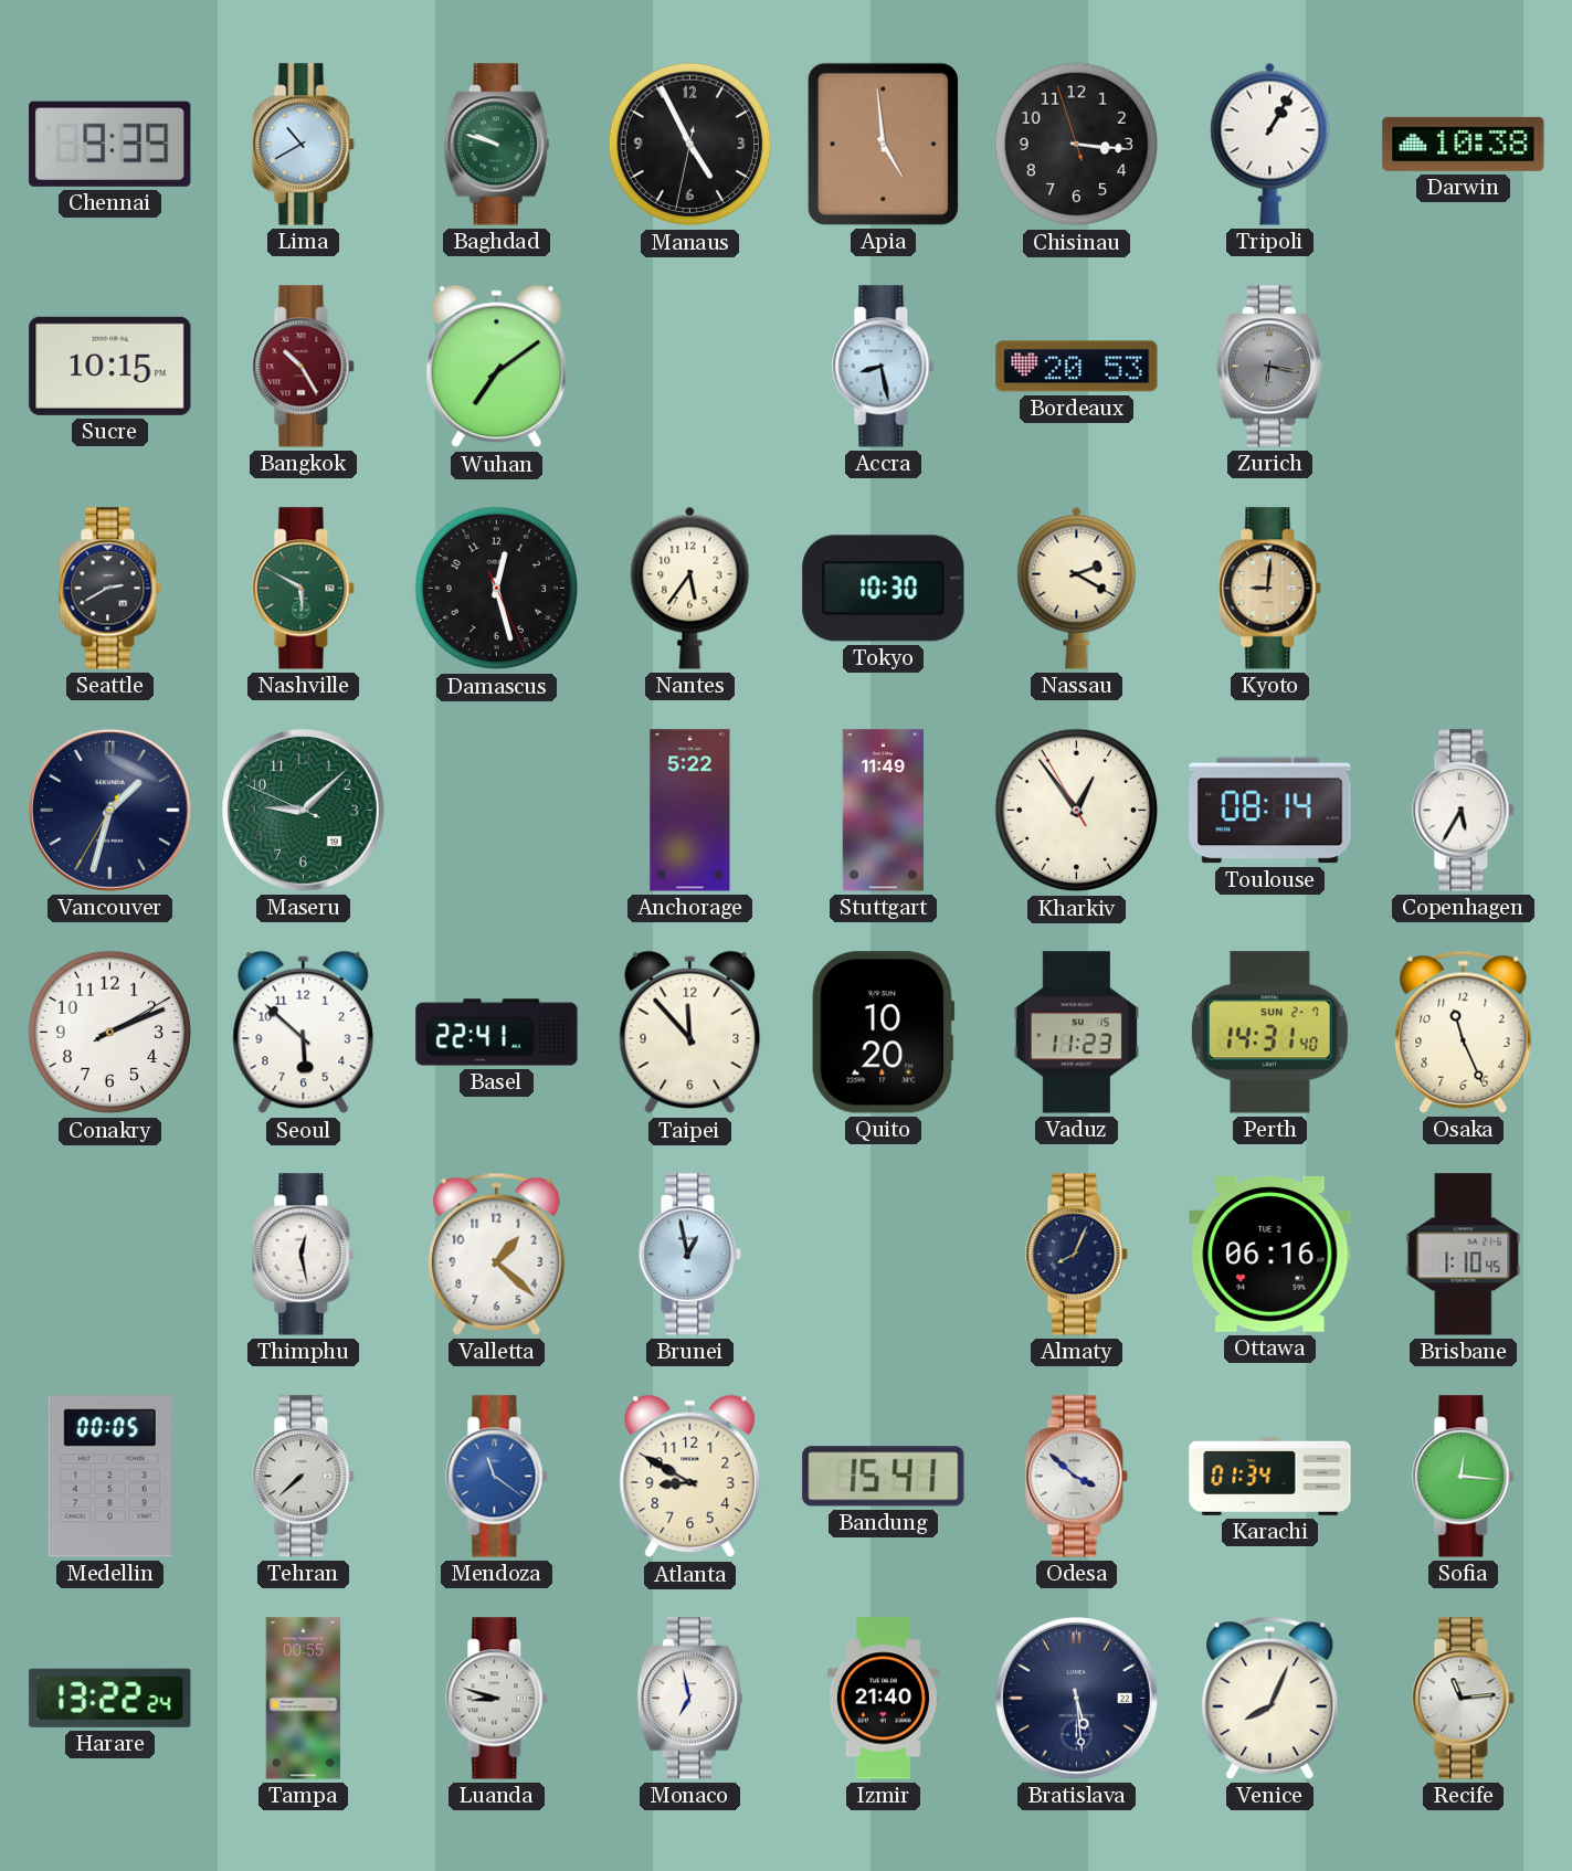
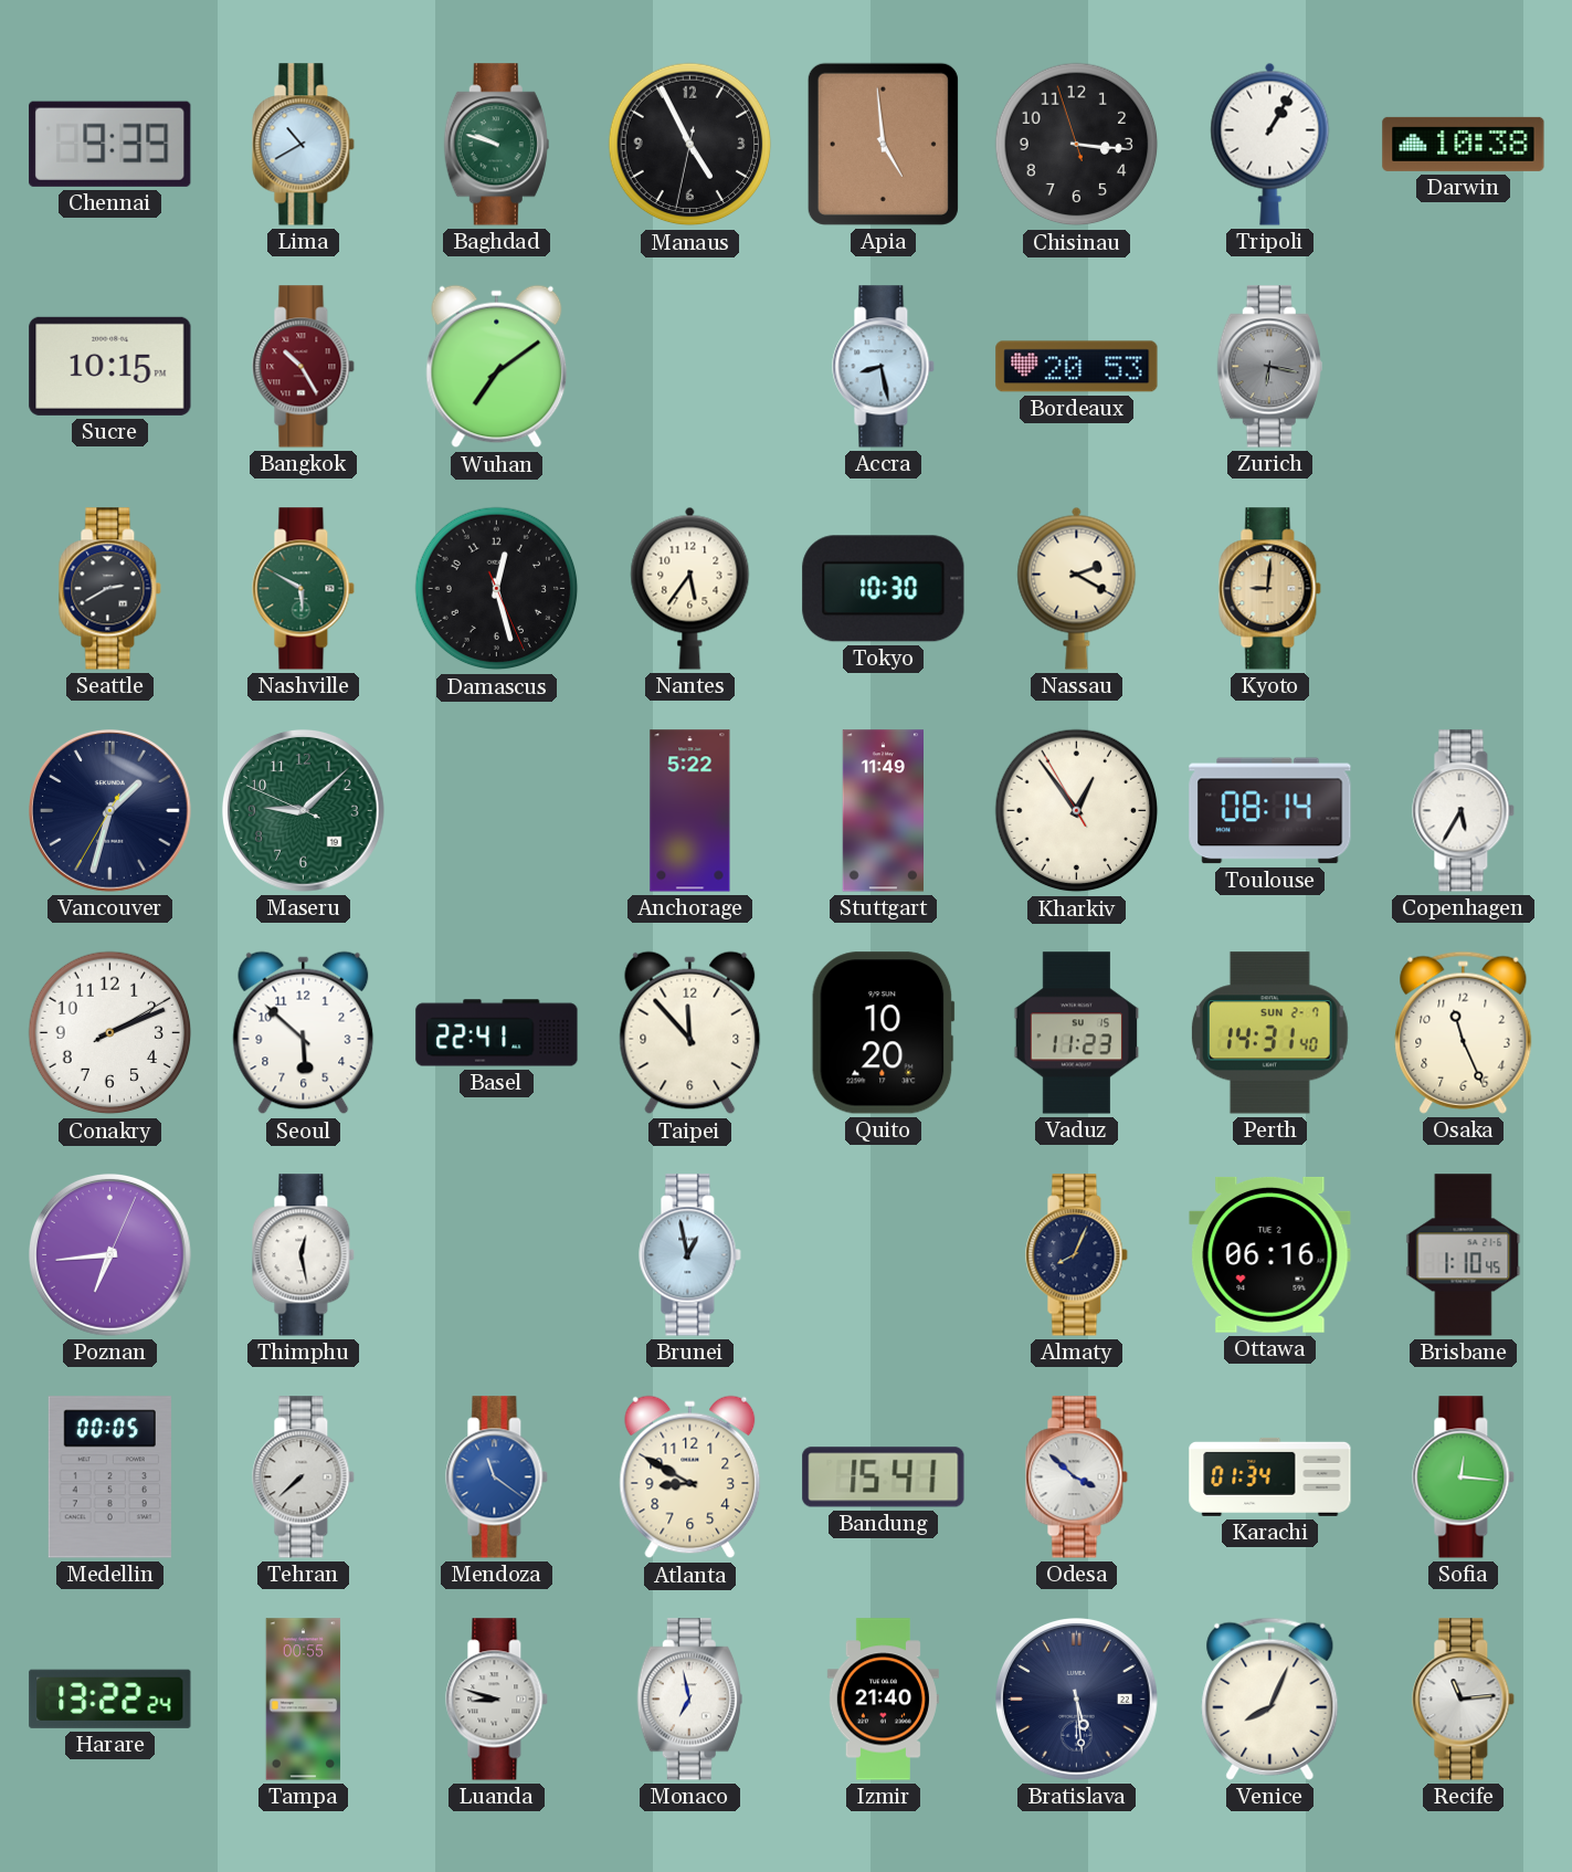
Poznan: none -> 6:44
Valletta: 1:22 -> none
